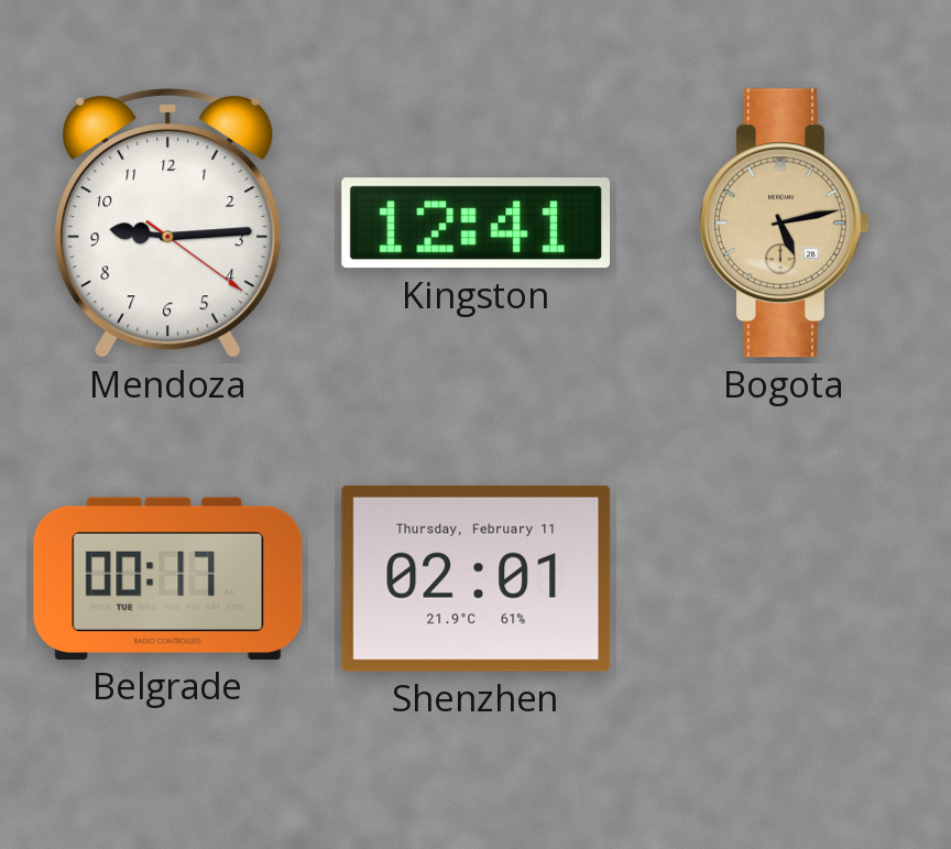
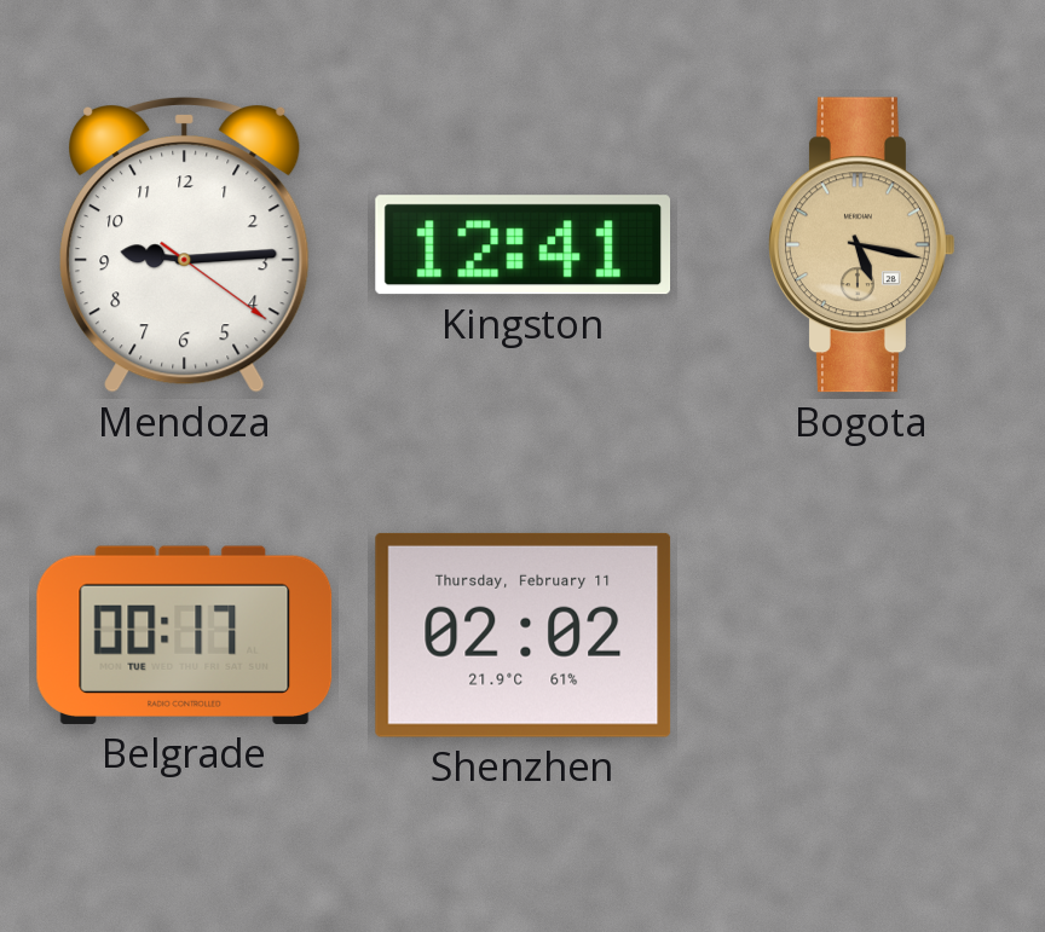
Bogota: 5:13 -> 5:17
Shenzhen: 02:01 -> 02:02
